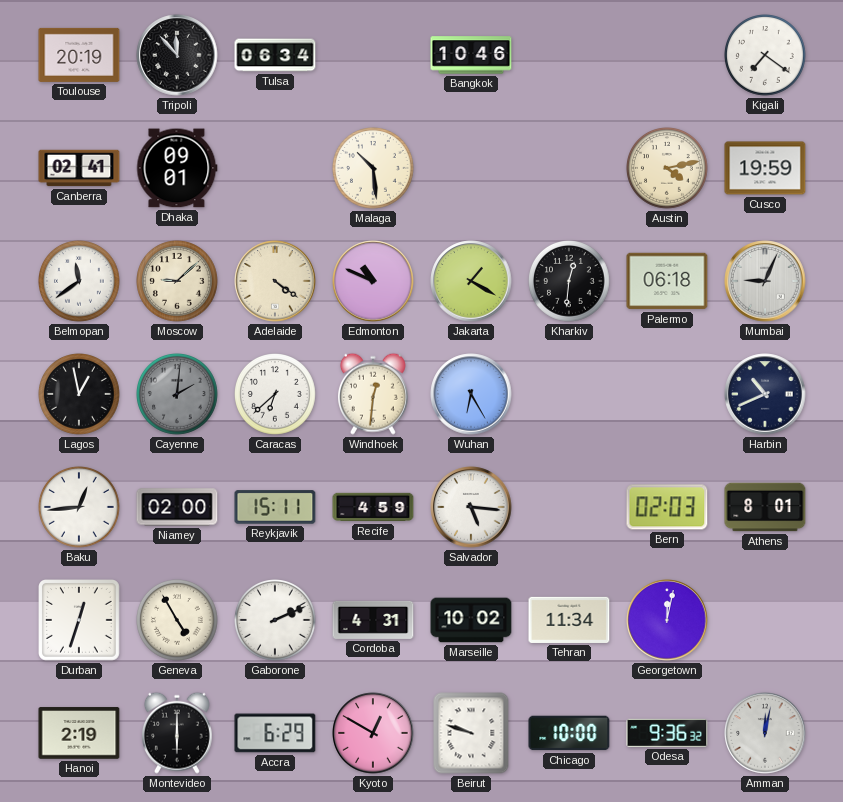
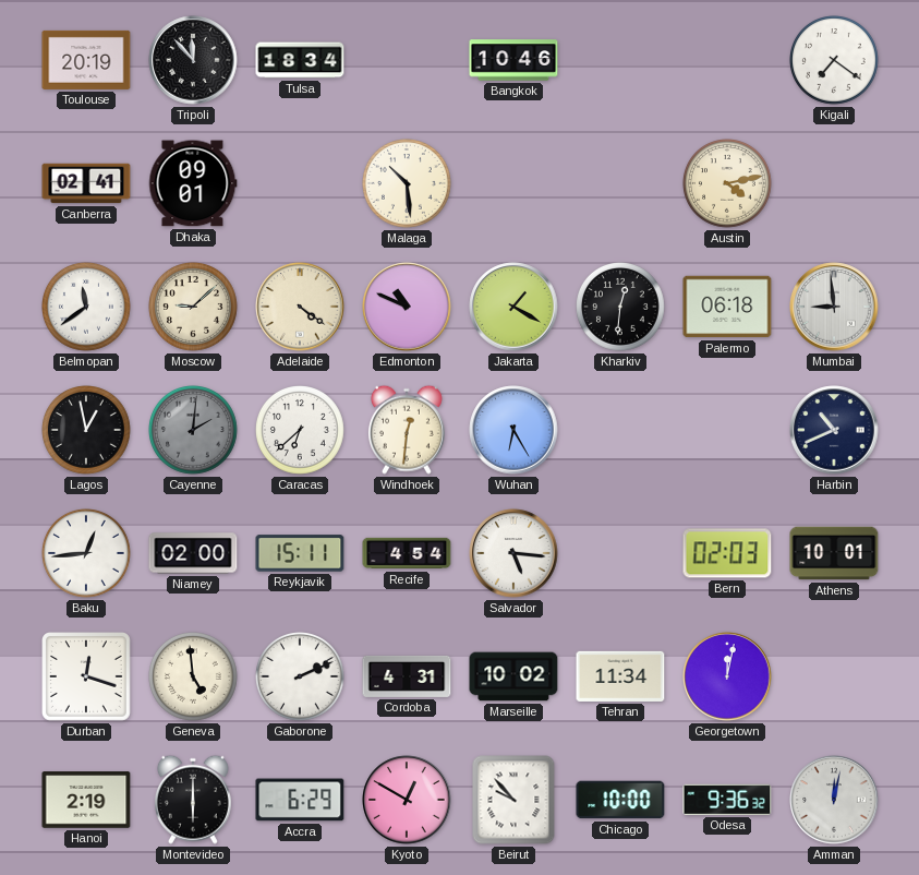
Tulsa: 06:34 -> 18:34
Cusco: 19:59 -> none
Mumbai: 9:04 -> 8:59
Recife: 4:59 -> 4:54
Athens: 8:01 -> 10:01
Durban: 12:33 -> 12:18
Geneva: 4:55 -> 4:59
Beirut: 9:48 -> 9:53
